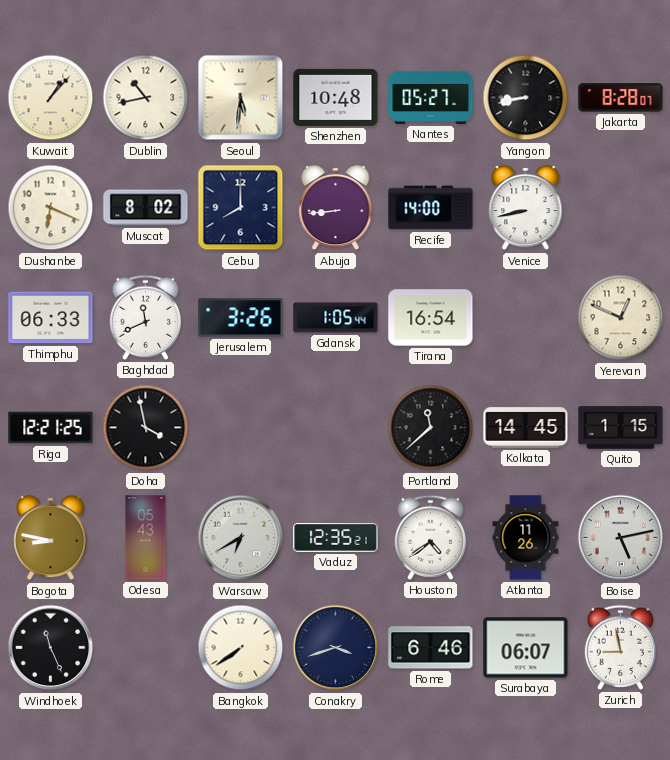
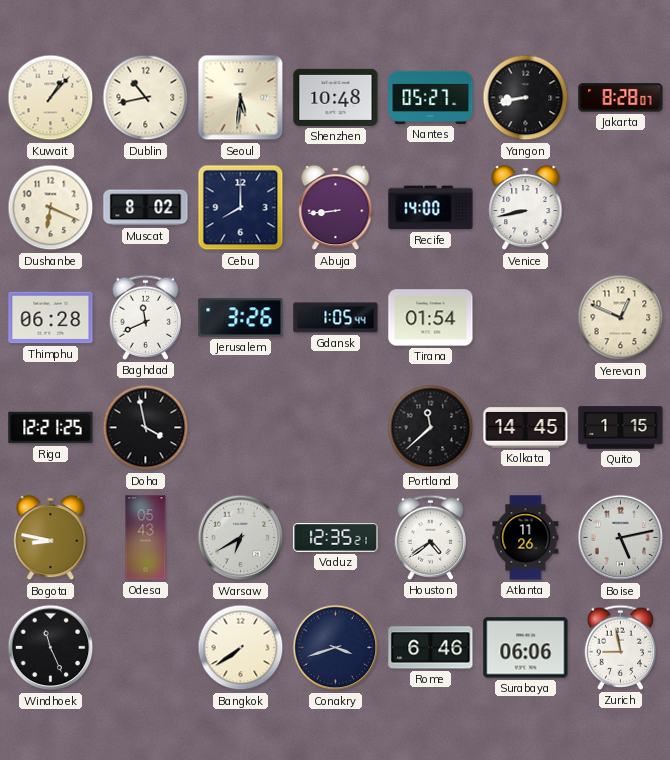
Thimphu: 06:33 -> 06:28
Tirana: 16:54 -> 01:54
Surabaya: 06:07 -> 06:06
